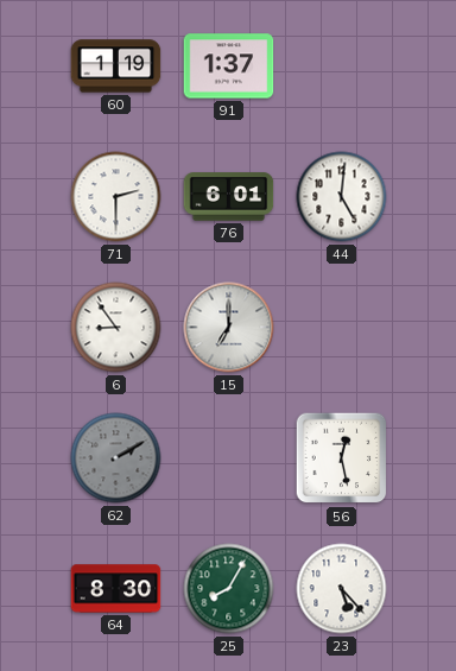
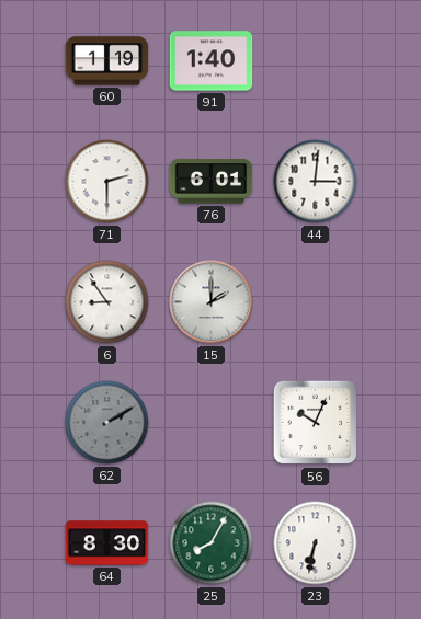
91: 1:37 -> 1:40
44: 5:01 -> 3:01
15: 7:00 -> 2:00
56: 12:28 -> 10:04
23: 5:23 -> 6:32
